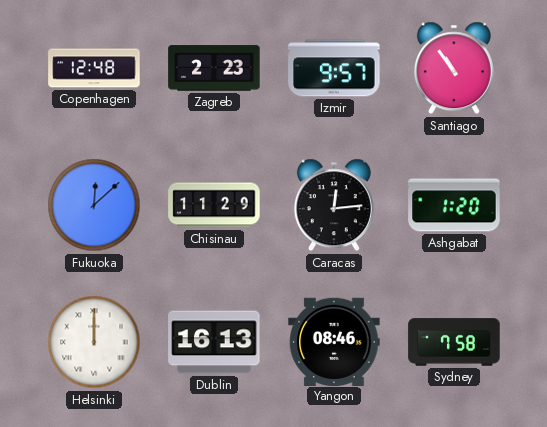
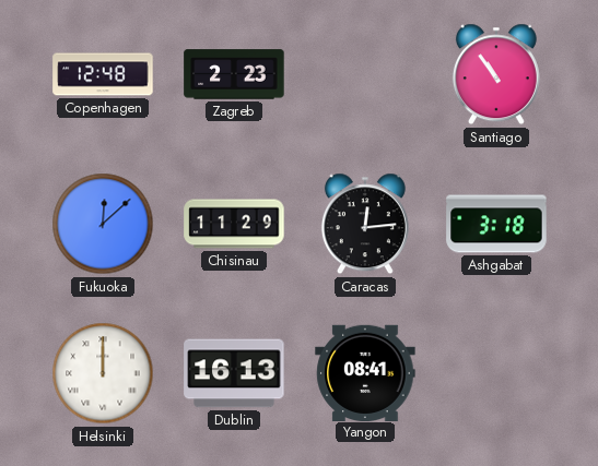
Izmir: 9:57 -> none
Ashgabat: 1:20 -> 3:18
Yangon: 08:46 -> 08:41
Sydney: 7:58 -> none
